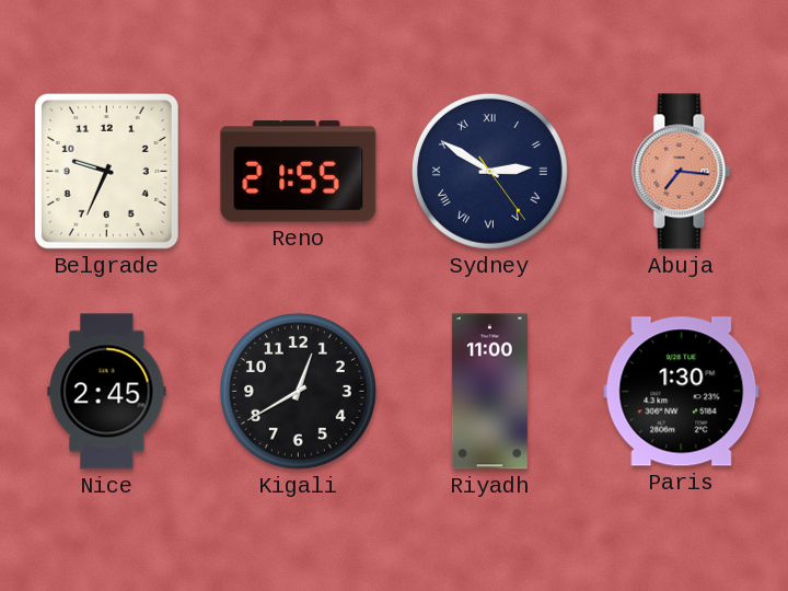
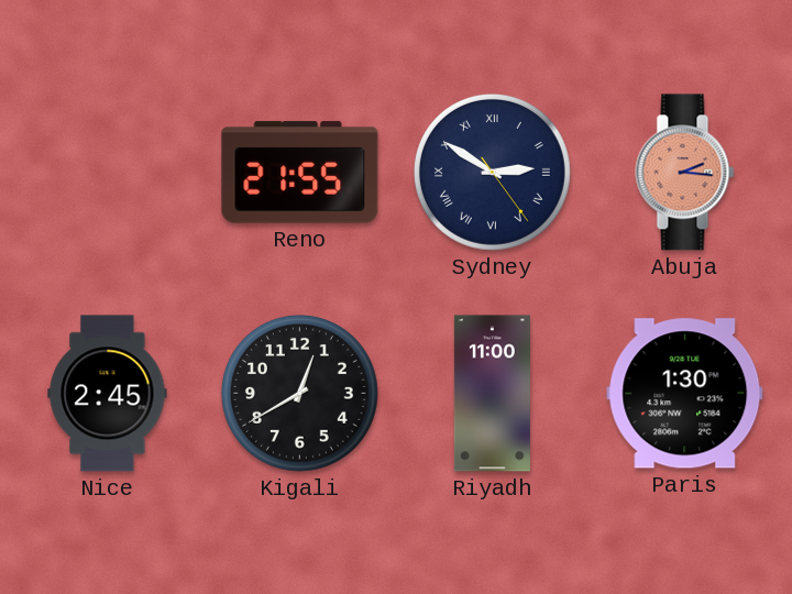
Belgrade: 9:34 -> none
Abuja: 7:16 -> 2:16
